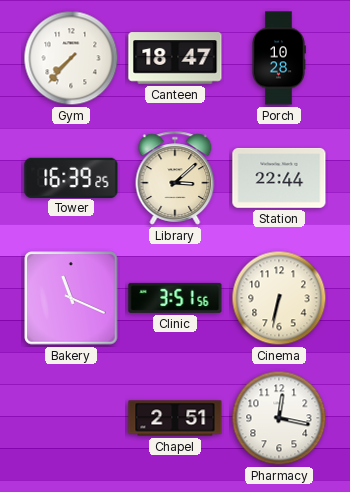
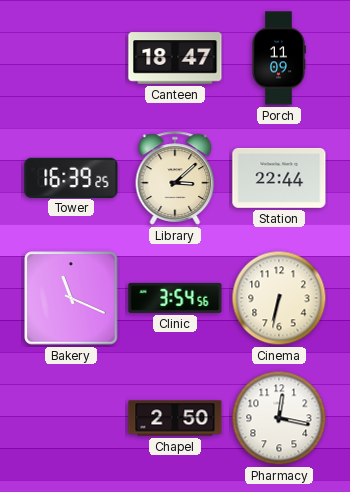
Gym: 7:37 -> none
Porch: 10:28 -> 11:09
Clinic: 3:51 -> 3:54
Chapel: 2:51 -> 2:50
